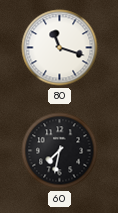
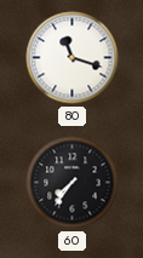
60: 7:32 -> 7:36
